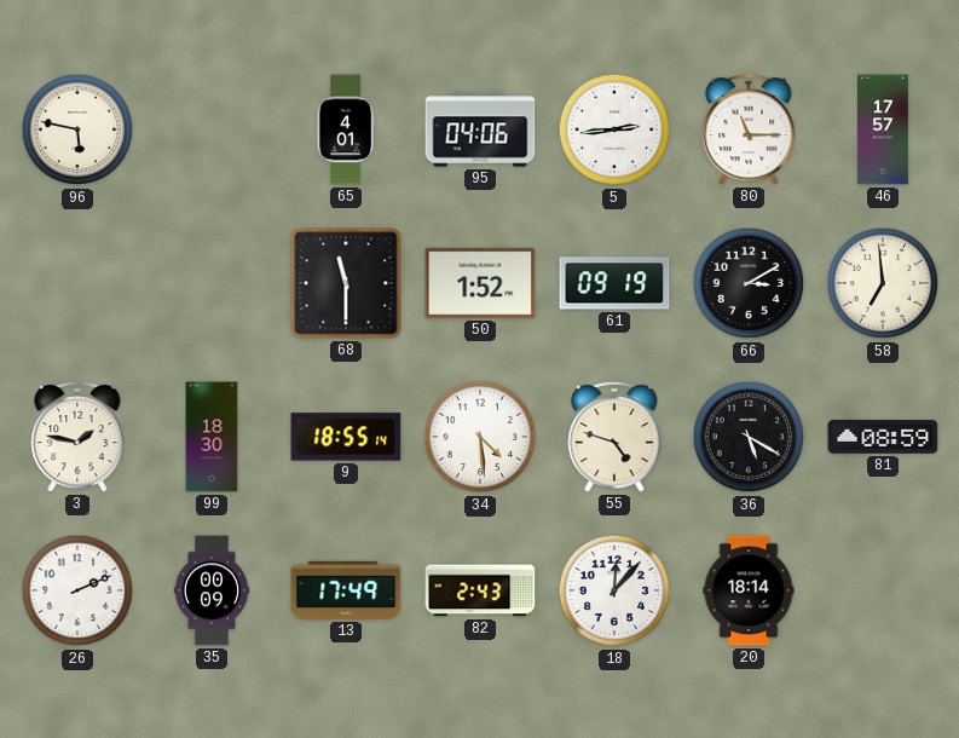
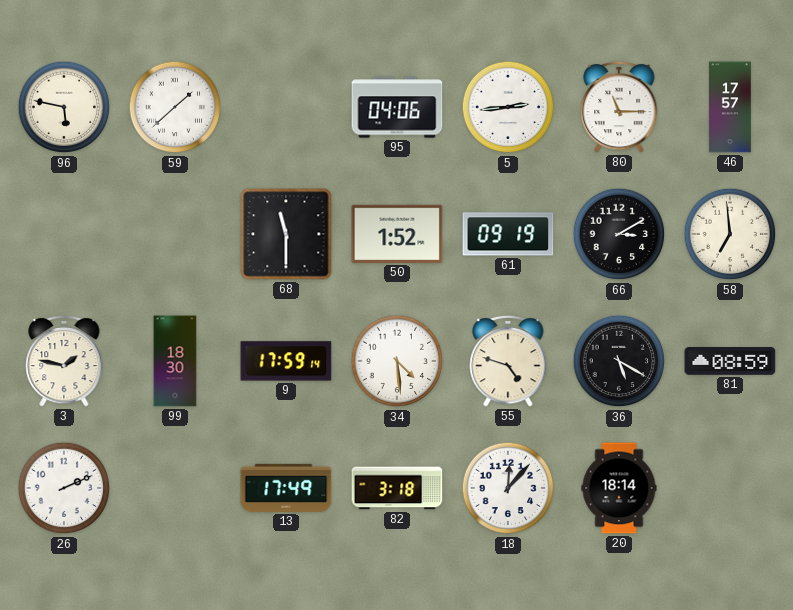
59: none -> 1:38
65: 4:01 -> none
9: 18:55 -> 17:59
35: 00:09 -> none
82: 2:43 -> 3:18
